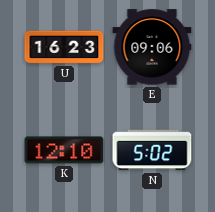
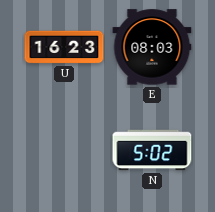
E: 09:06 -> 08:03
K: 12:10 -> none
